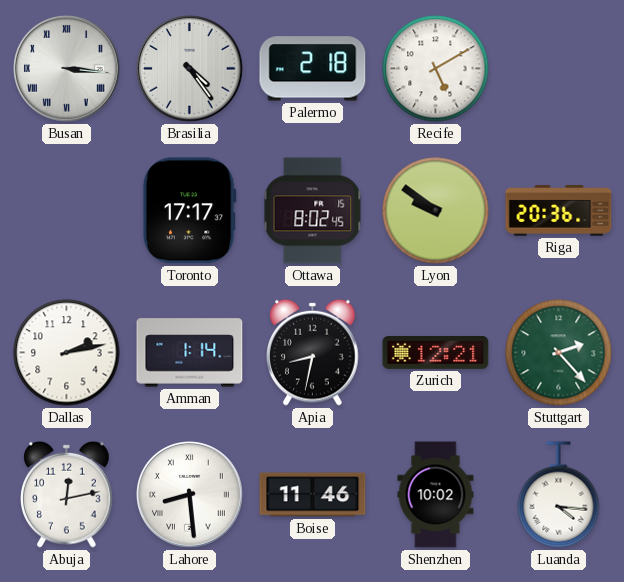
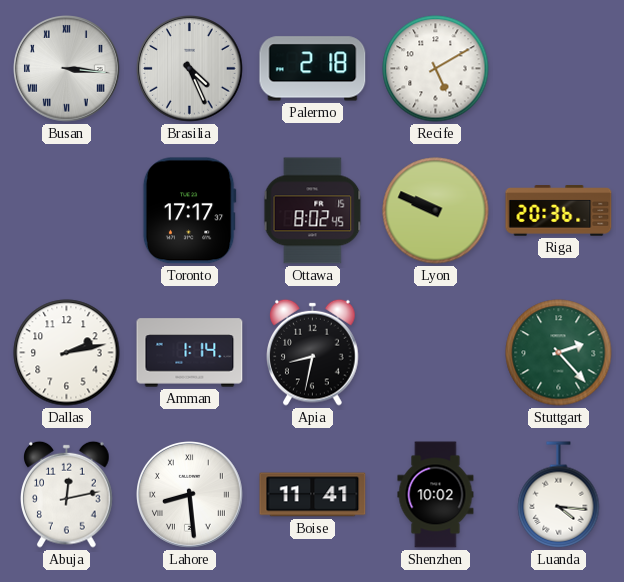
Brasilia: 4:24 -> 4:26
Lyon: 9:51 -> 9:49
Zurich: 12:21 -> none
Boise: 11:46 -> 11:41
